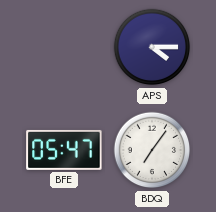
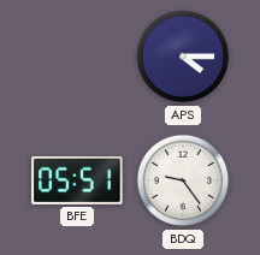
BFE: 05:47 -> 05:51
BDQ: 7:06 -> 9:24
